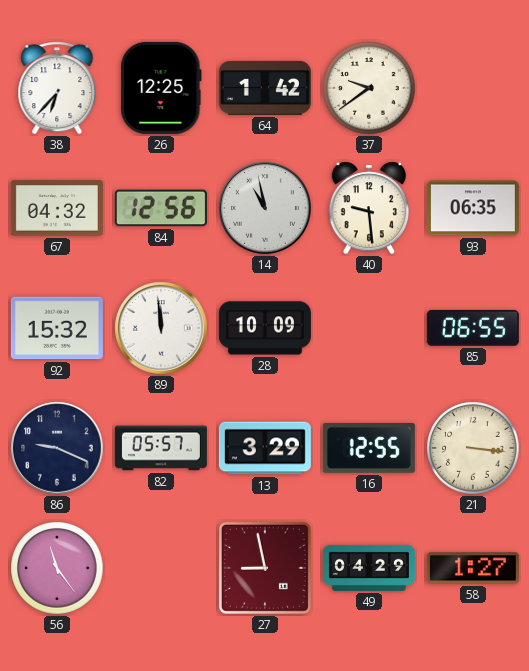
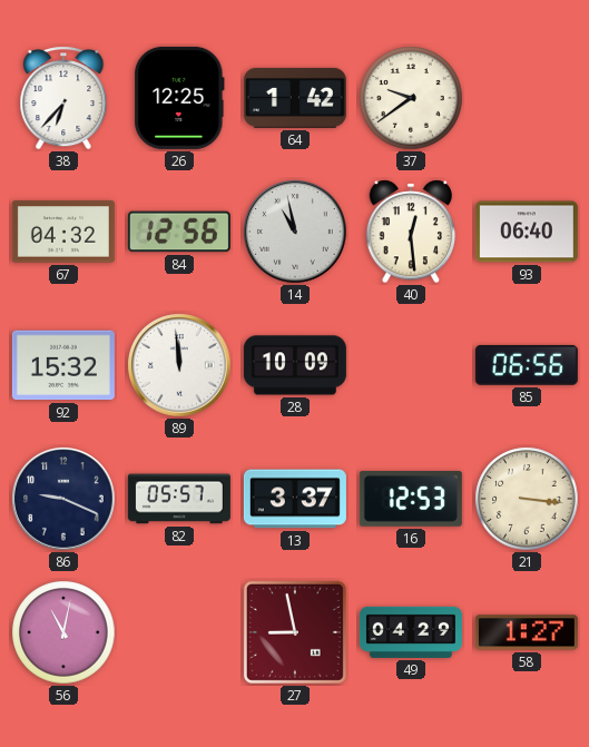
40: 9:29 -> 12:29
93: 06:35 -> 06:40
85: 06:55 -> 06:56
13: 3:29 -> 3:37
16: 12:55 -> 12:53
56: 11:24 -> 11:02
